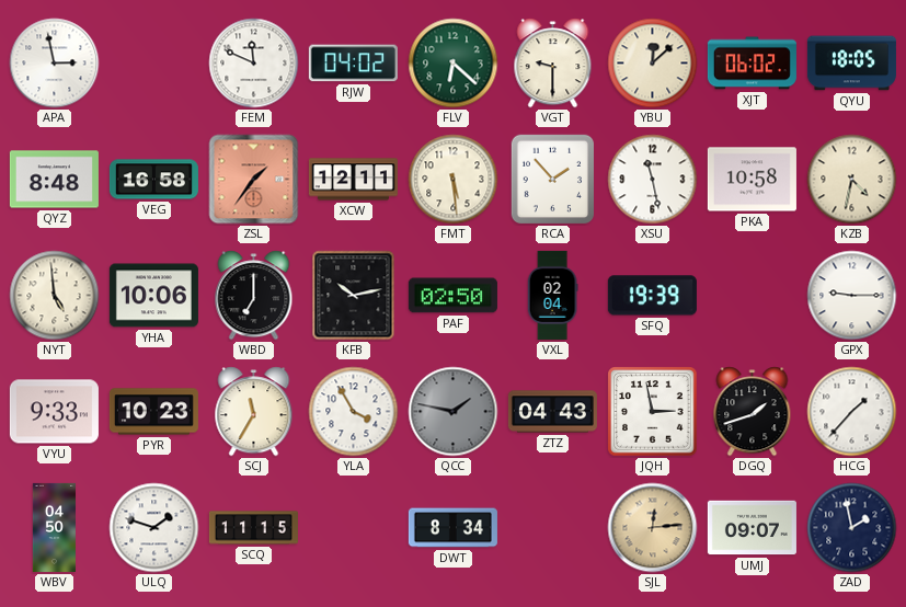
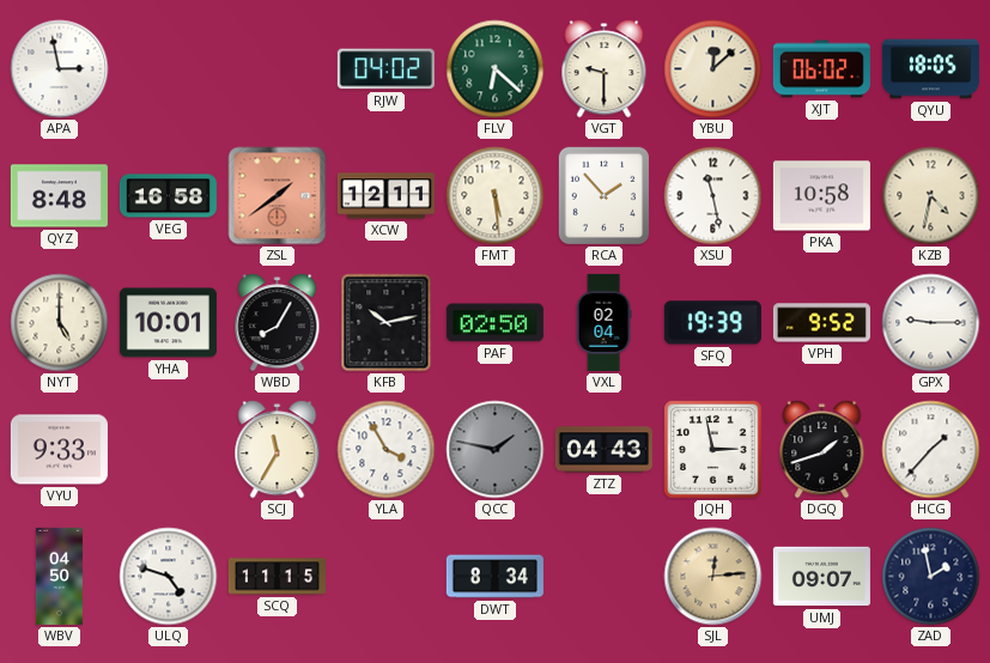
FEM: 11:49 -> none
ZSL: 1:36 -> 1:39
NYT: 4:59 -> 5:00
YHA: 10:06 -> 10:01
WBD: 7:00 -> 8:05
VPH: none -> 9:52
PYR: 10:23 -> none
ULQ: 1:48 -> 4:48
